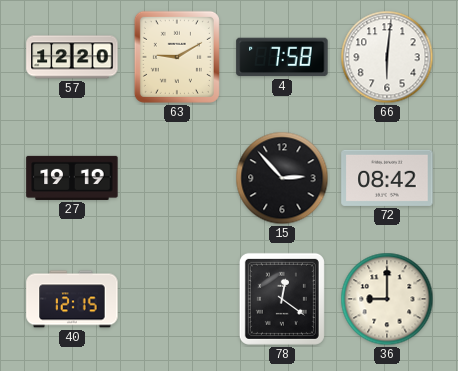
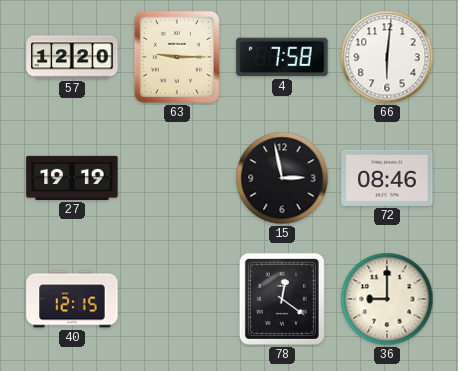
63: 9:10 -> 9:15
15: 2:53 -> 2:58
72: 08:42 -> 08:46
